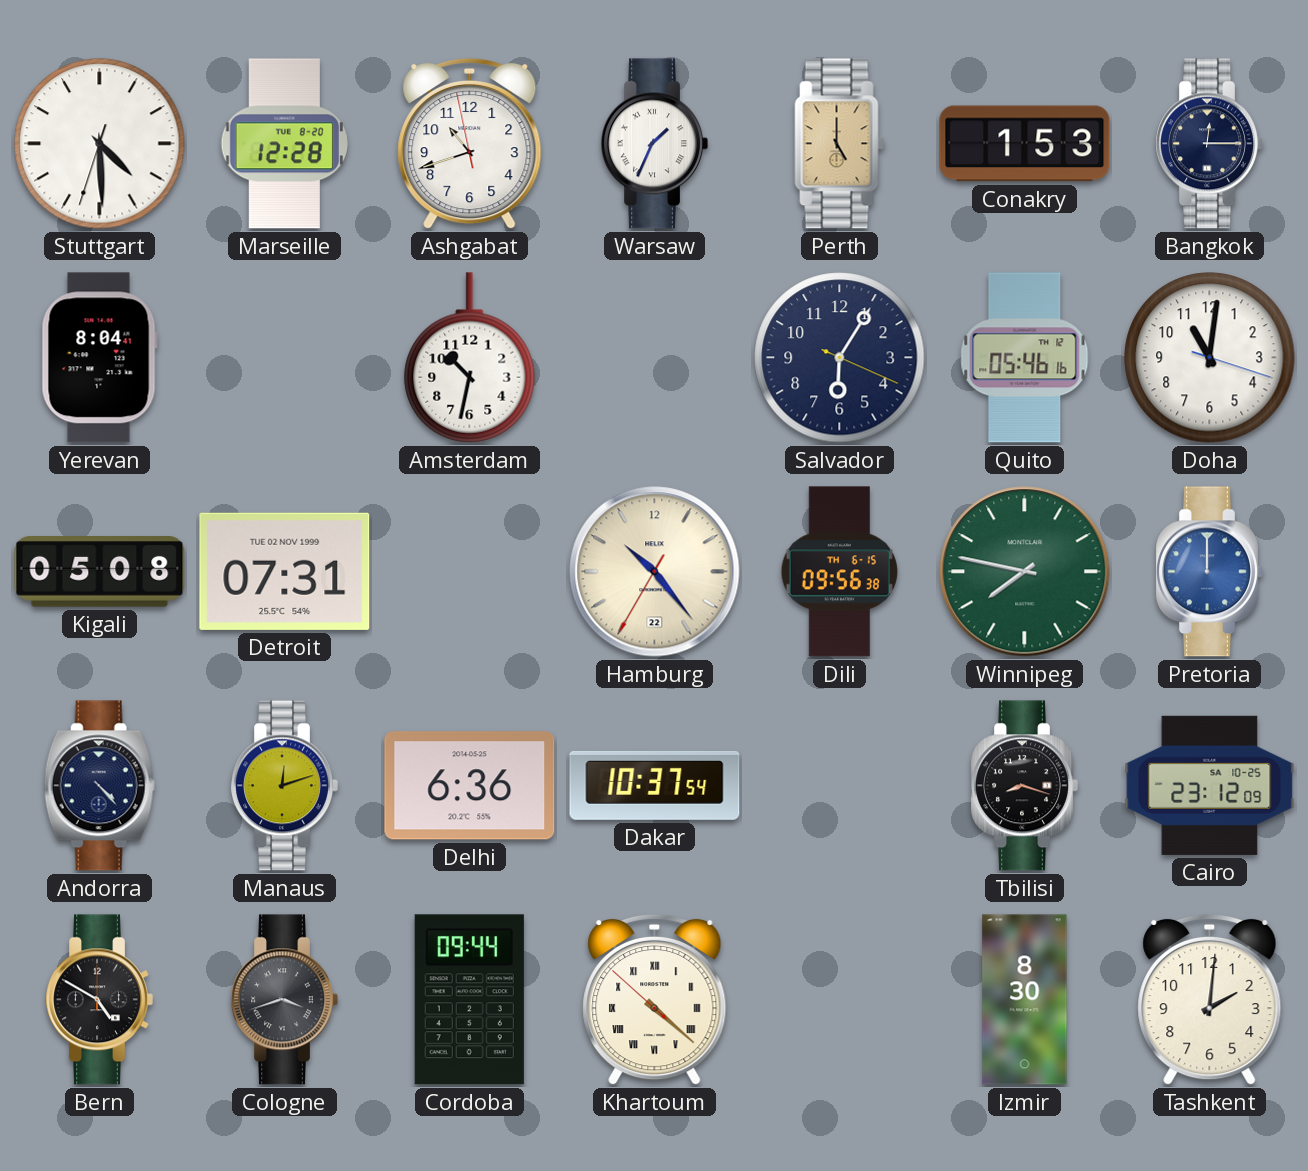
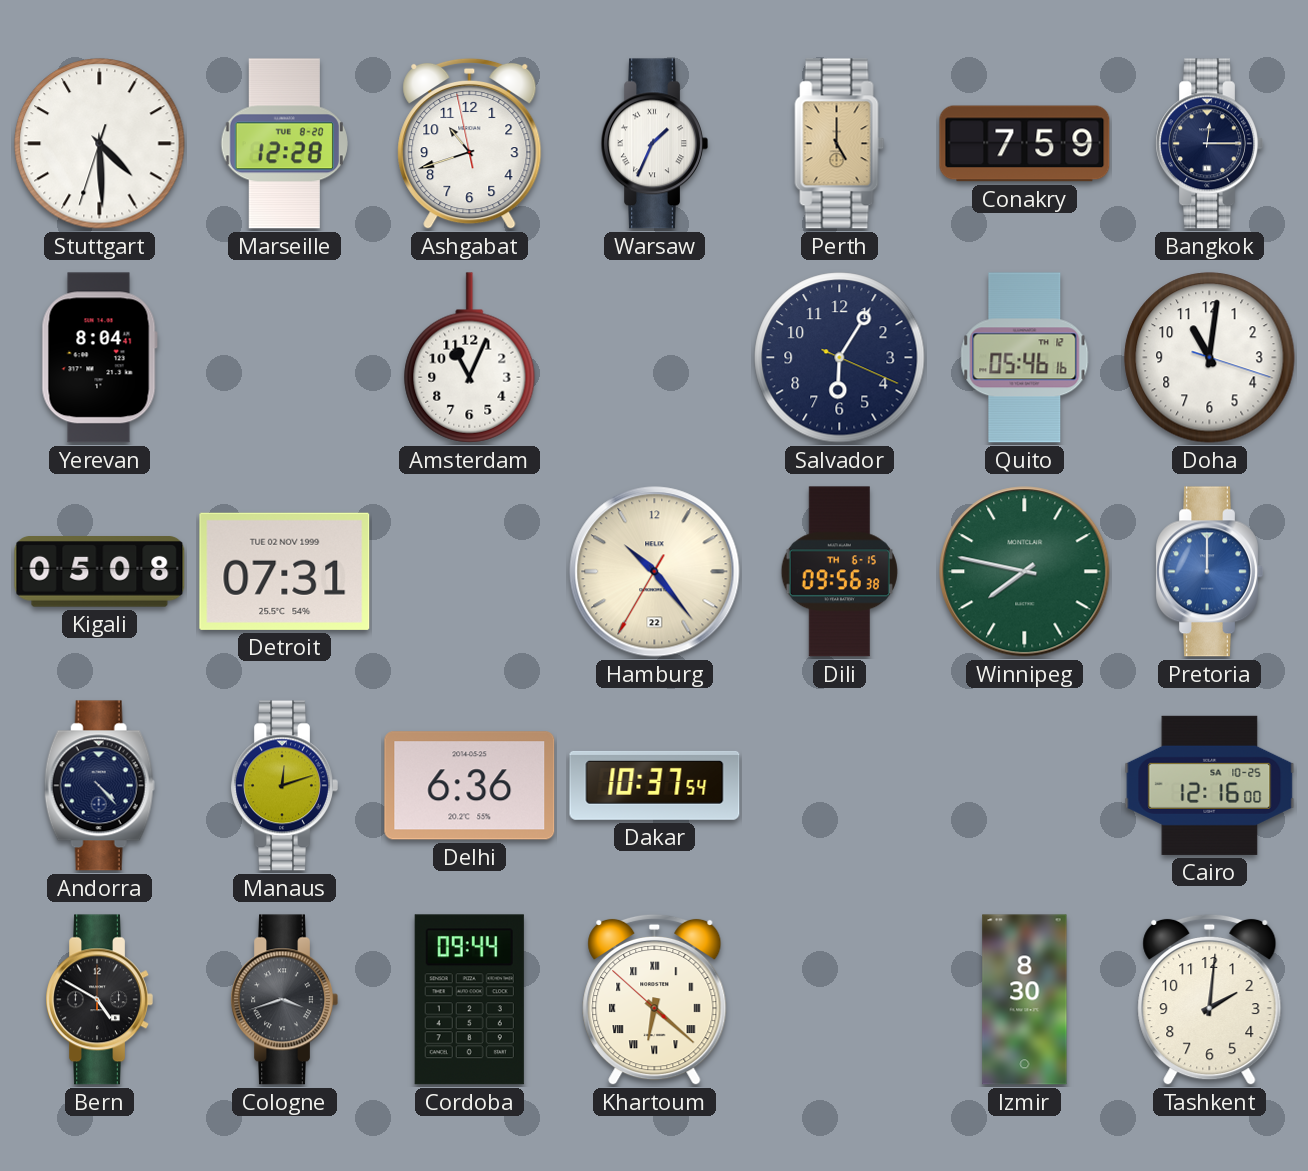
Conakry: 1:53 -> 7:59
Amsterdam: 10:32 -> 11:04
Tbilisi: 8:18 -> none
Cairo: 23:12 -> 12:16
Khartoum: 4:21 -> 6:21
